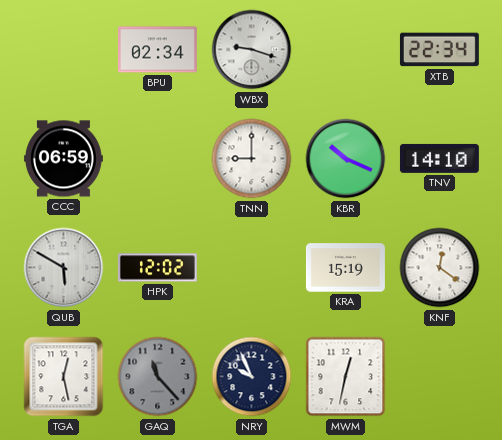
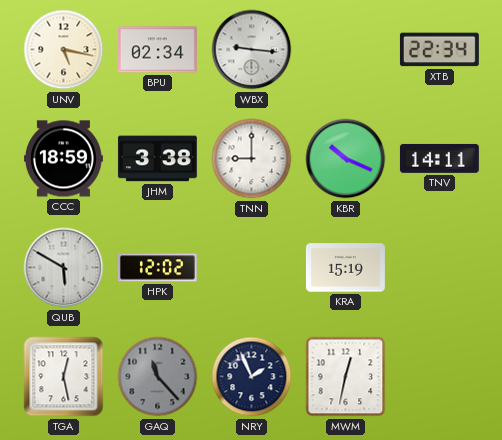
UNV: none -> 5:17
WBX: 9:18 -> 9:16
CCC: 06:59 -> 18:59
JHM: none -> 3:38
TNV: 14:10 -> 14:11
KNF: 12:21 -> none
NRY: 9:56 -> 1:56
